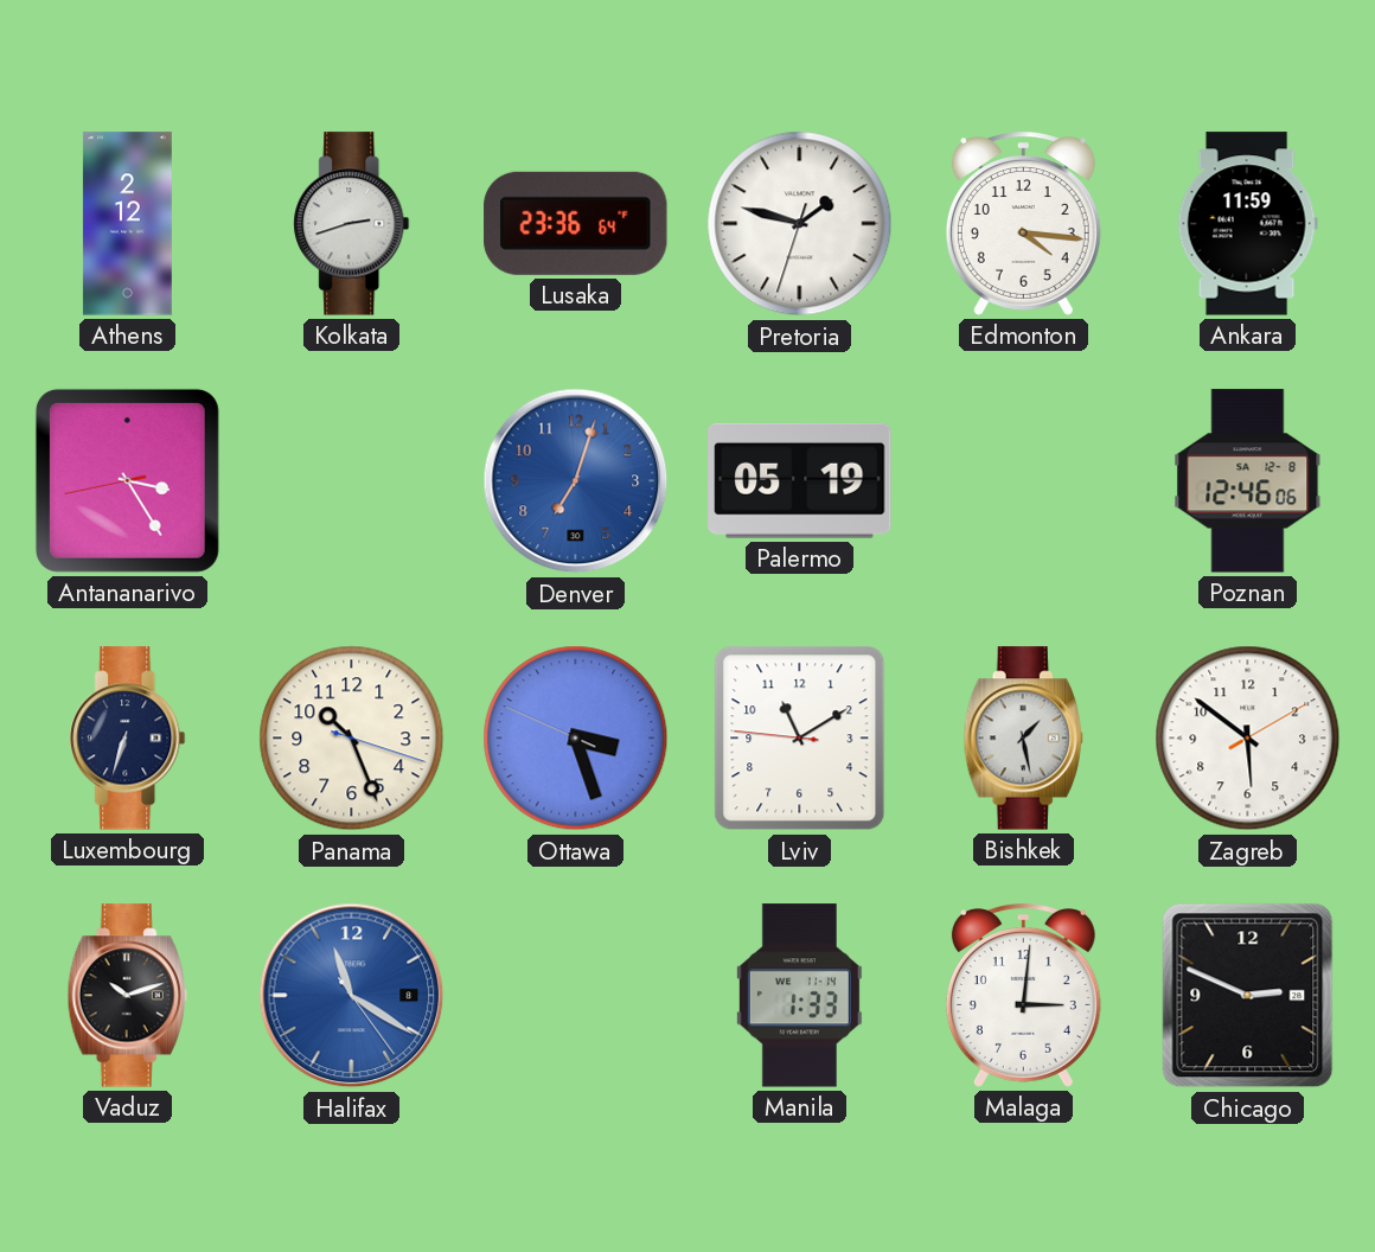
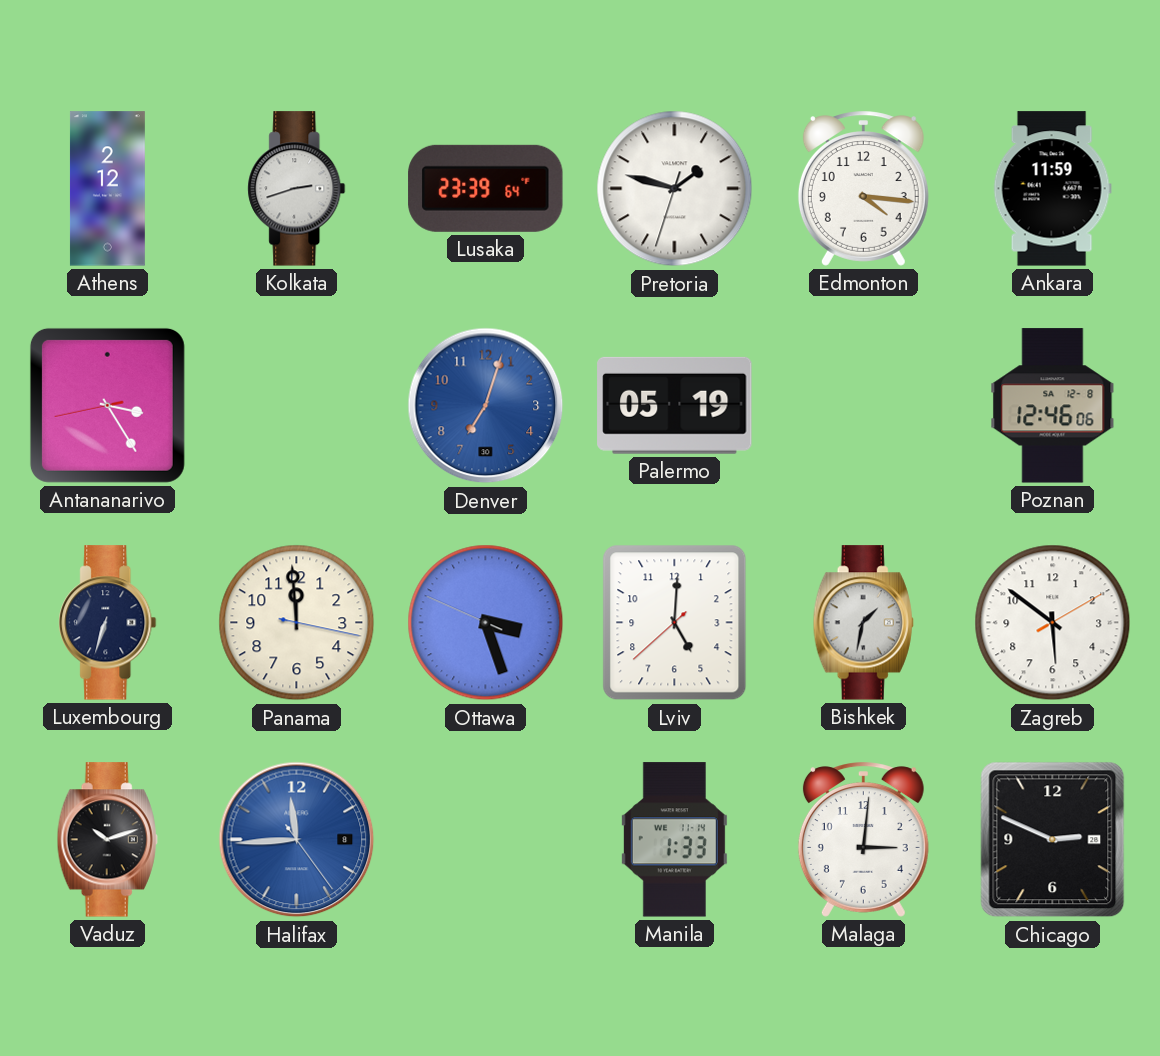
Lusaka: 23:36 -> 23:39
Panama: 10:26 -> 11:59
Lviv: 11:09 -> 5:00
Bishkek: 1:28 -> 1:32
Halifax: 11:20 -> 11:44
